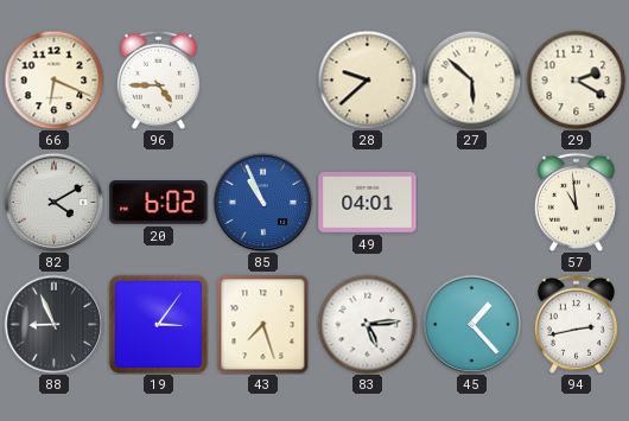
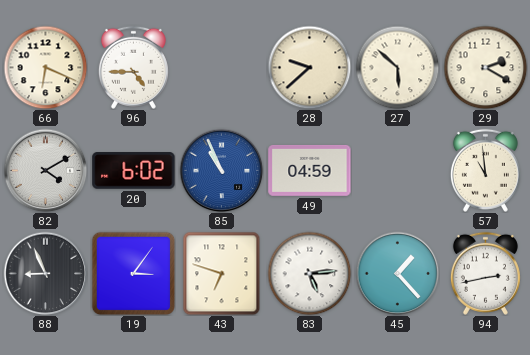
49: 04:01 -> 04:59
43: 7:27 -> 6:48
